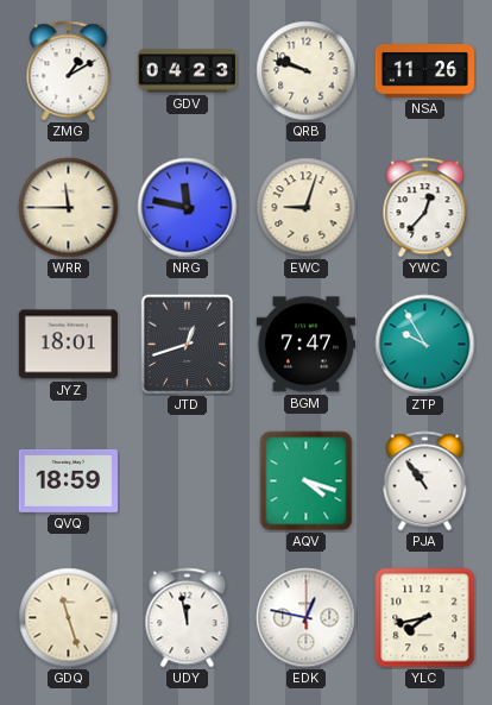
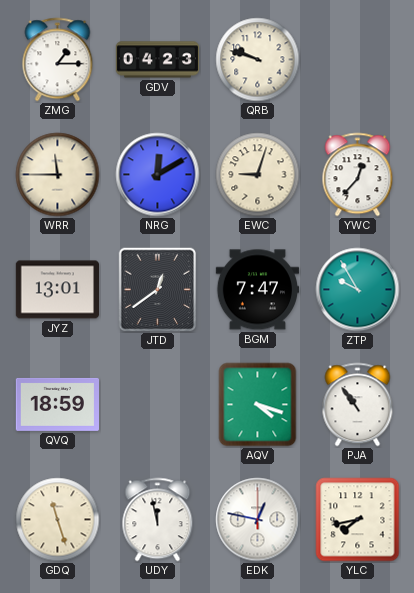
ZMG: 1:10 -> 1:15
NSA: 11:26 -> none
NRG: 11:47 -> 12:10
JYZ: 18:01 -> 13:01
JTD: 12:42 -> 12:39
